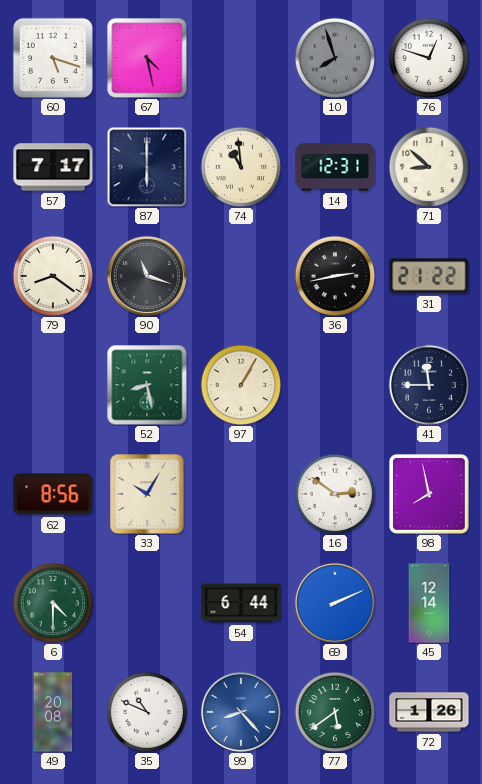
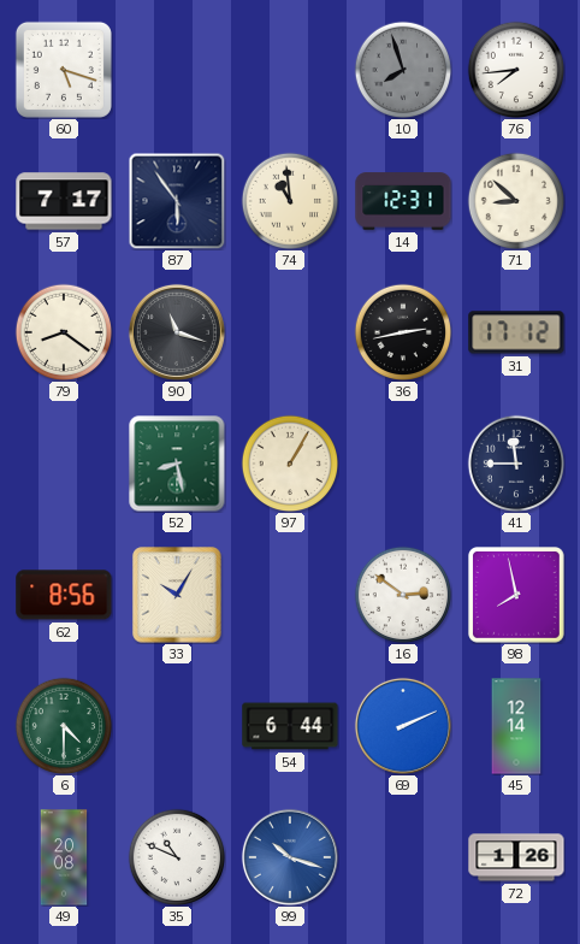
67: 4:28 -> none
76: 12:48 -> 7:44
87: 6:00 -> 5:54
31: 21:22 -> 17:12
99: 8:23 -> 10:18
77: 5:39 -> none
